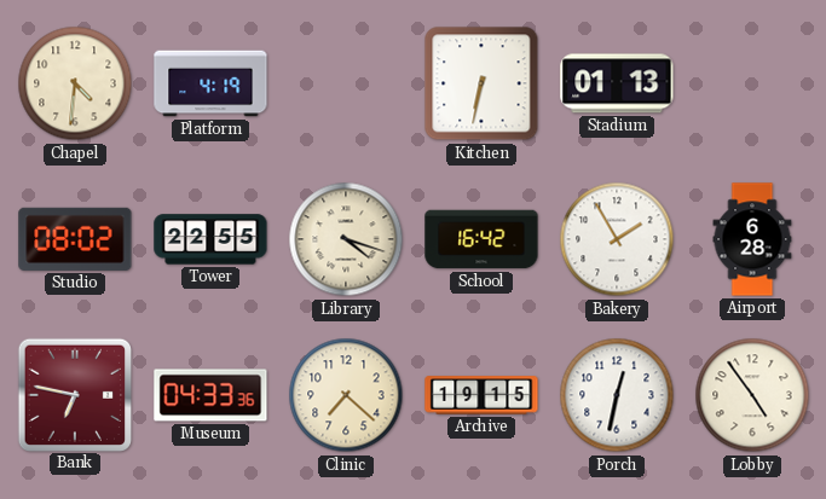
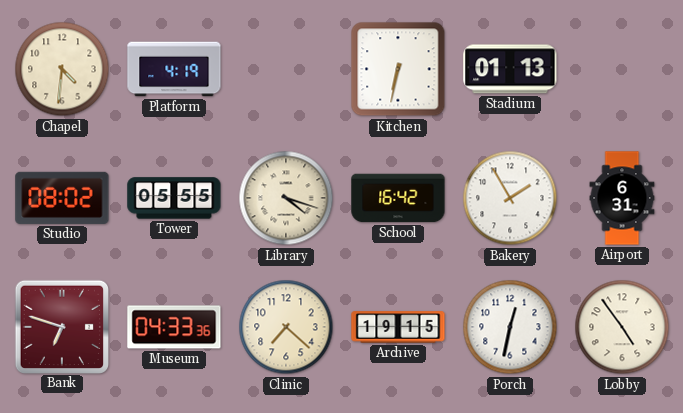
Tower: 22:55 -> 05:55
Airport: 6:28 -> 6:31
Bank: 6:47 -> 6:48
